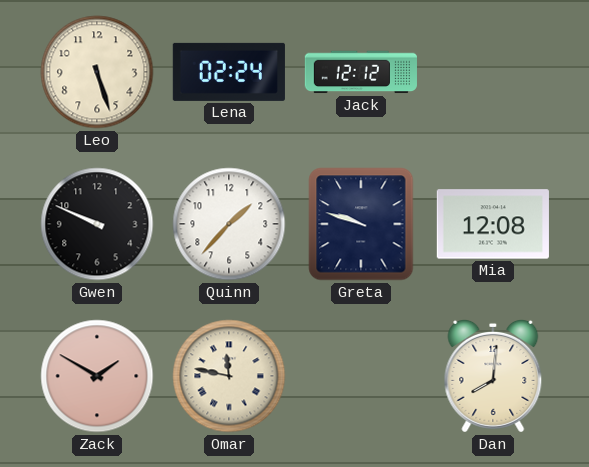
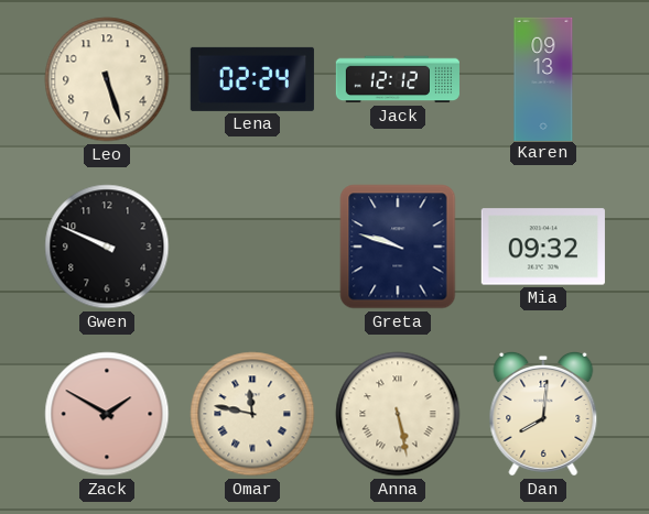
Karen: none -> 09:13
Quinn: 1:37 -> none
Mia: 12:08 -> 09:32
Anna: none -> 5:28
